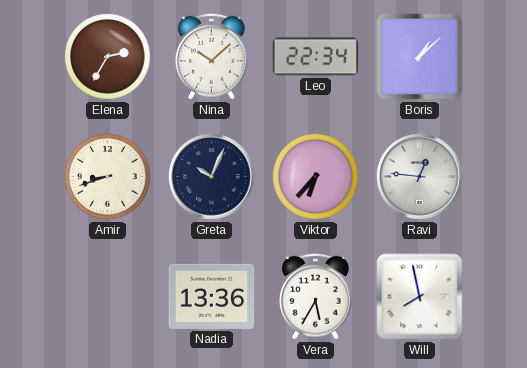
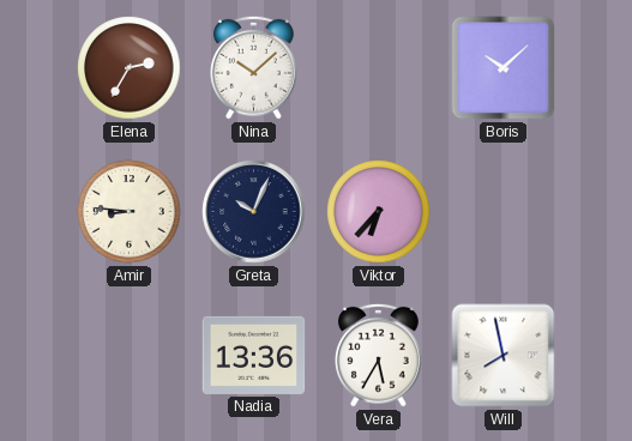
Leo: 22:34 -> none
Boris: 1:08 -> 10:08
Amir: 8:42 -> 8:46
Ravi: 12:46 -> none
